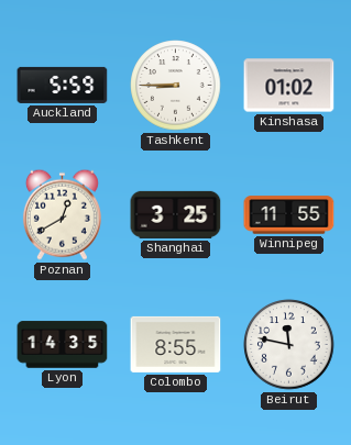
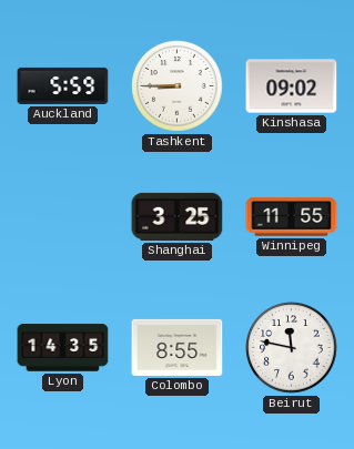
Kinshasa: 01:02 -> 09:02
Poznan: 12:40 -> none
